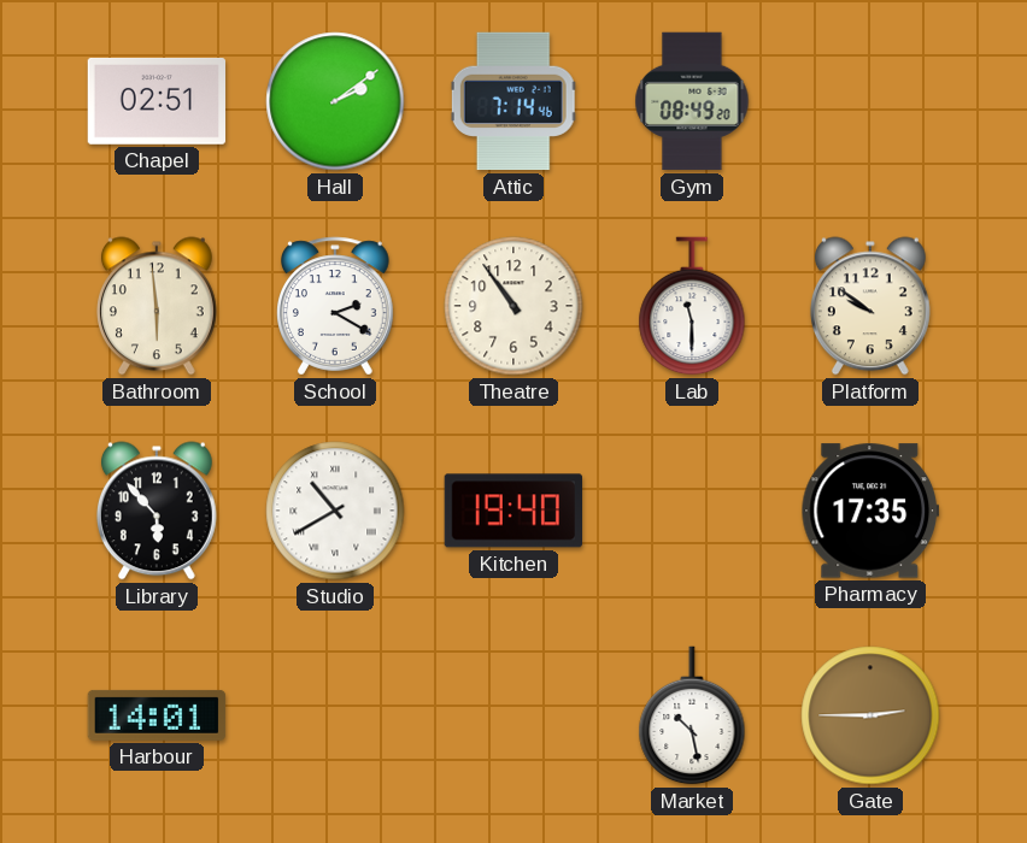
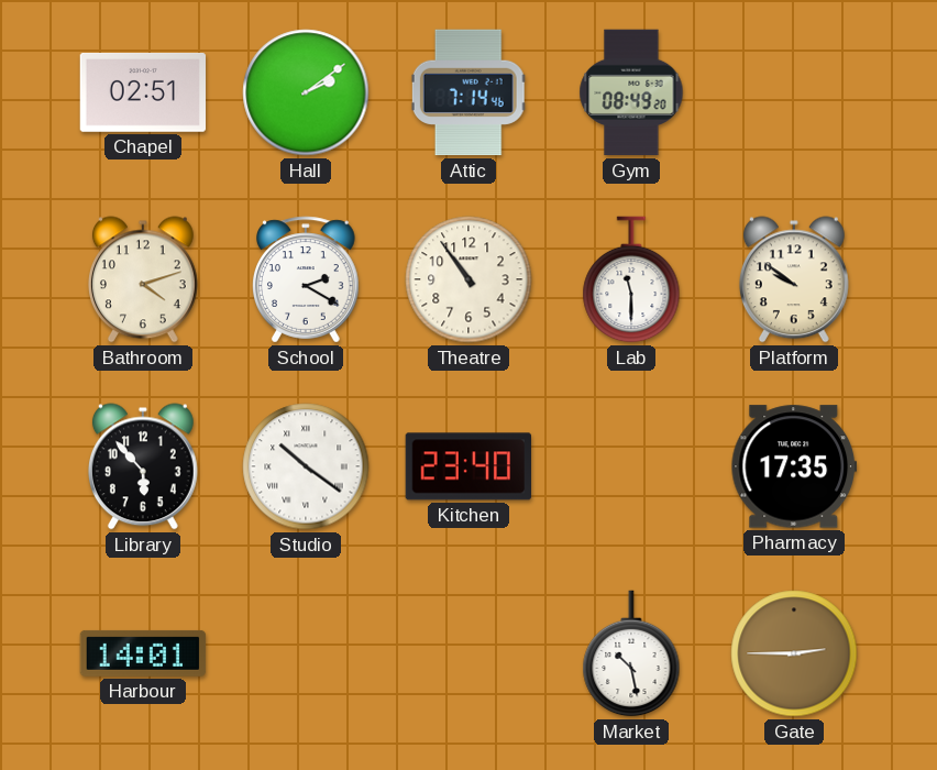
Bathroom: 5:59 -> 4:12
Studio: 10:40 -> 10:21
Kitchen: 19:40 -> 23:40
